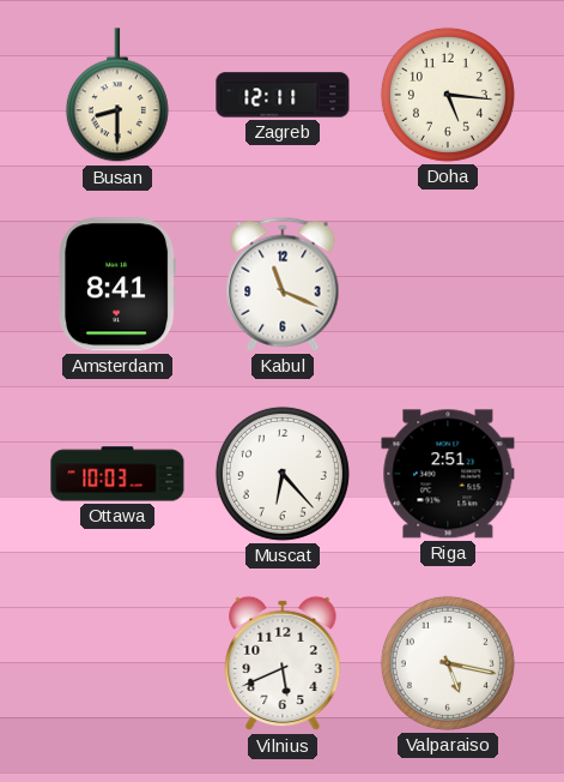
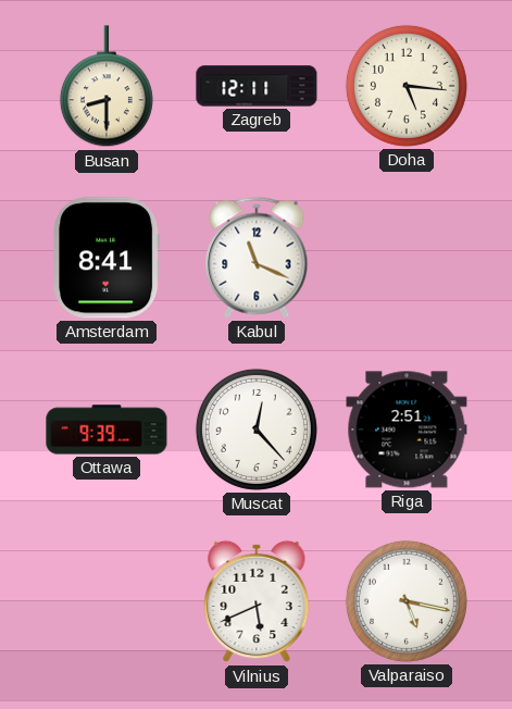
Ottawa: 10:03 -> 9:39
Muscat: 6:23 -> 12:23
